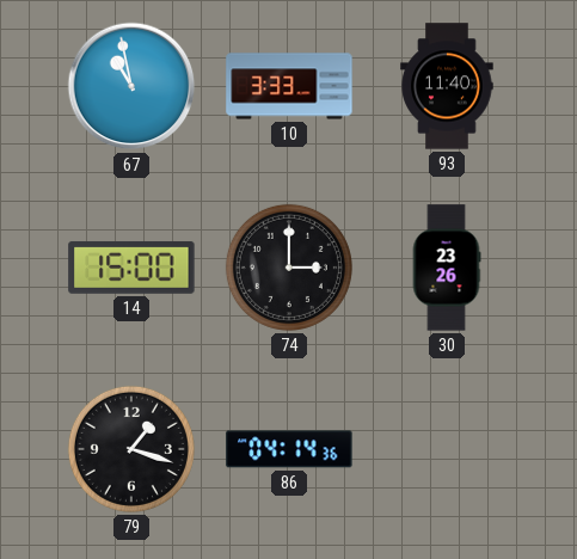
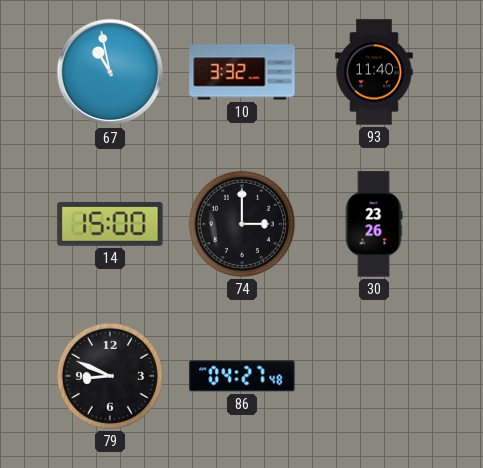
10: 3:33 -> 3:32
79: 1:18 -> 8:49
86: 04:14 -> 04:27
